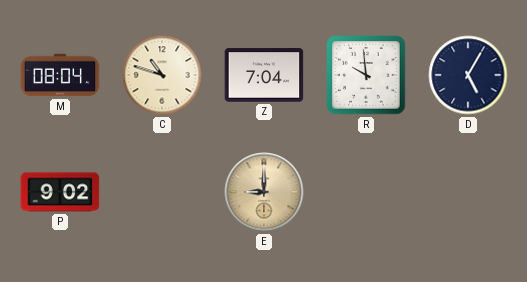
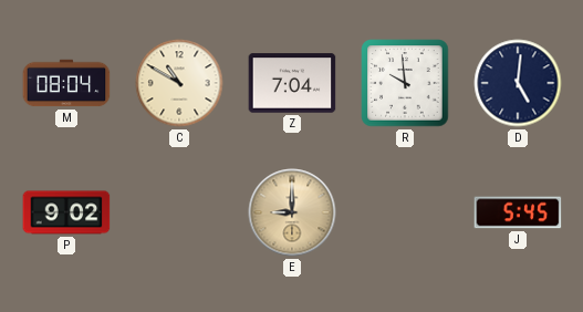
C: 10:48 -> 10:50
D: 5:05 -> 5:01
J: none -> 5:45
